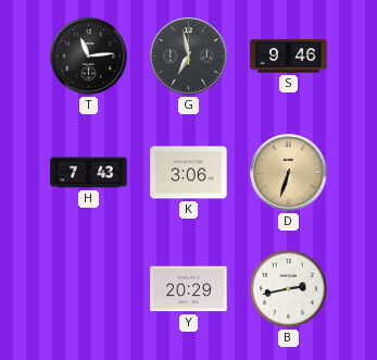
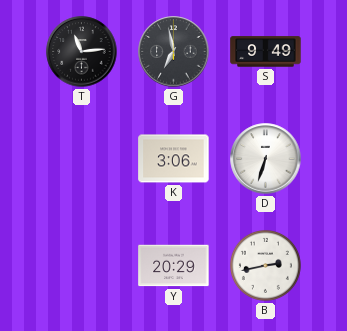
S: 9:46 -> 9:49
H: 7:43 -> none
D dial: champagne -> white
